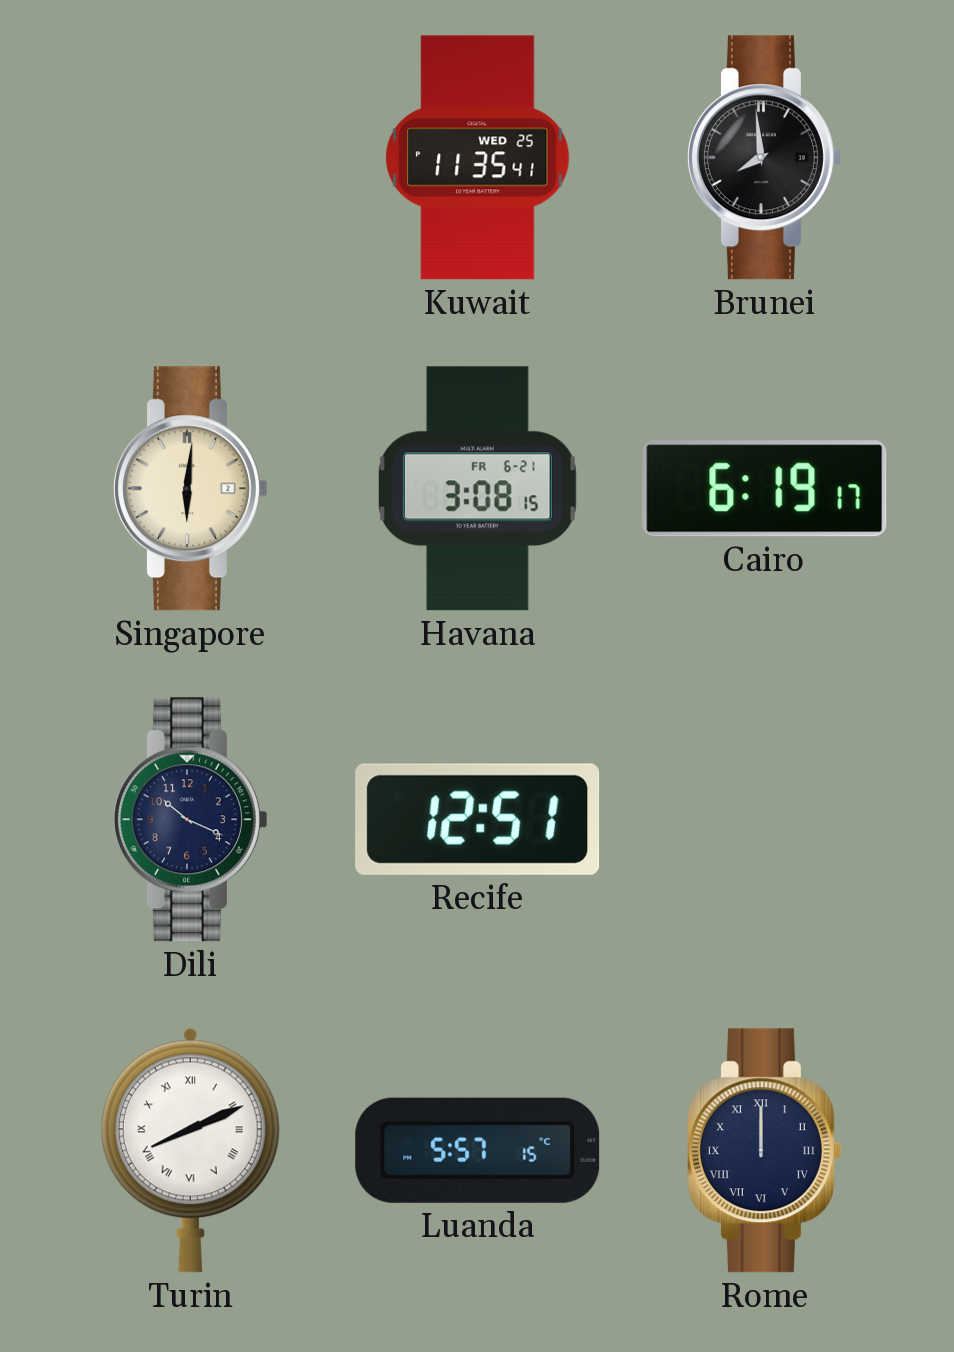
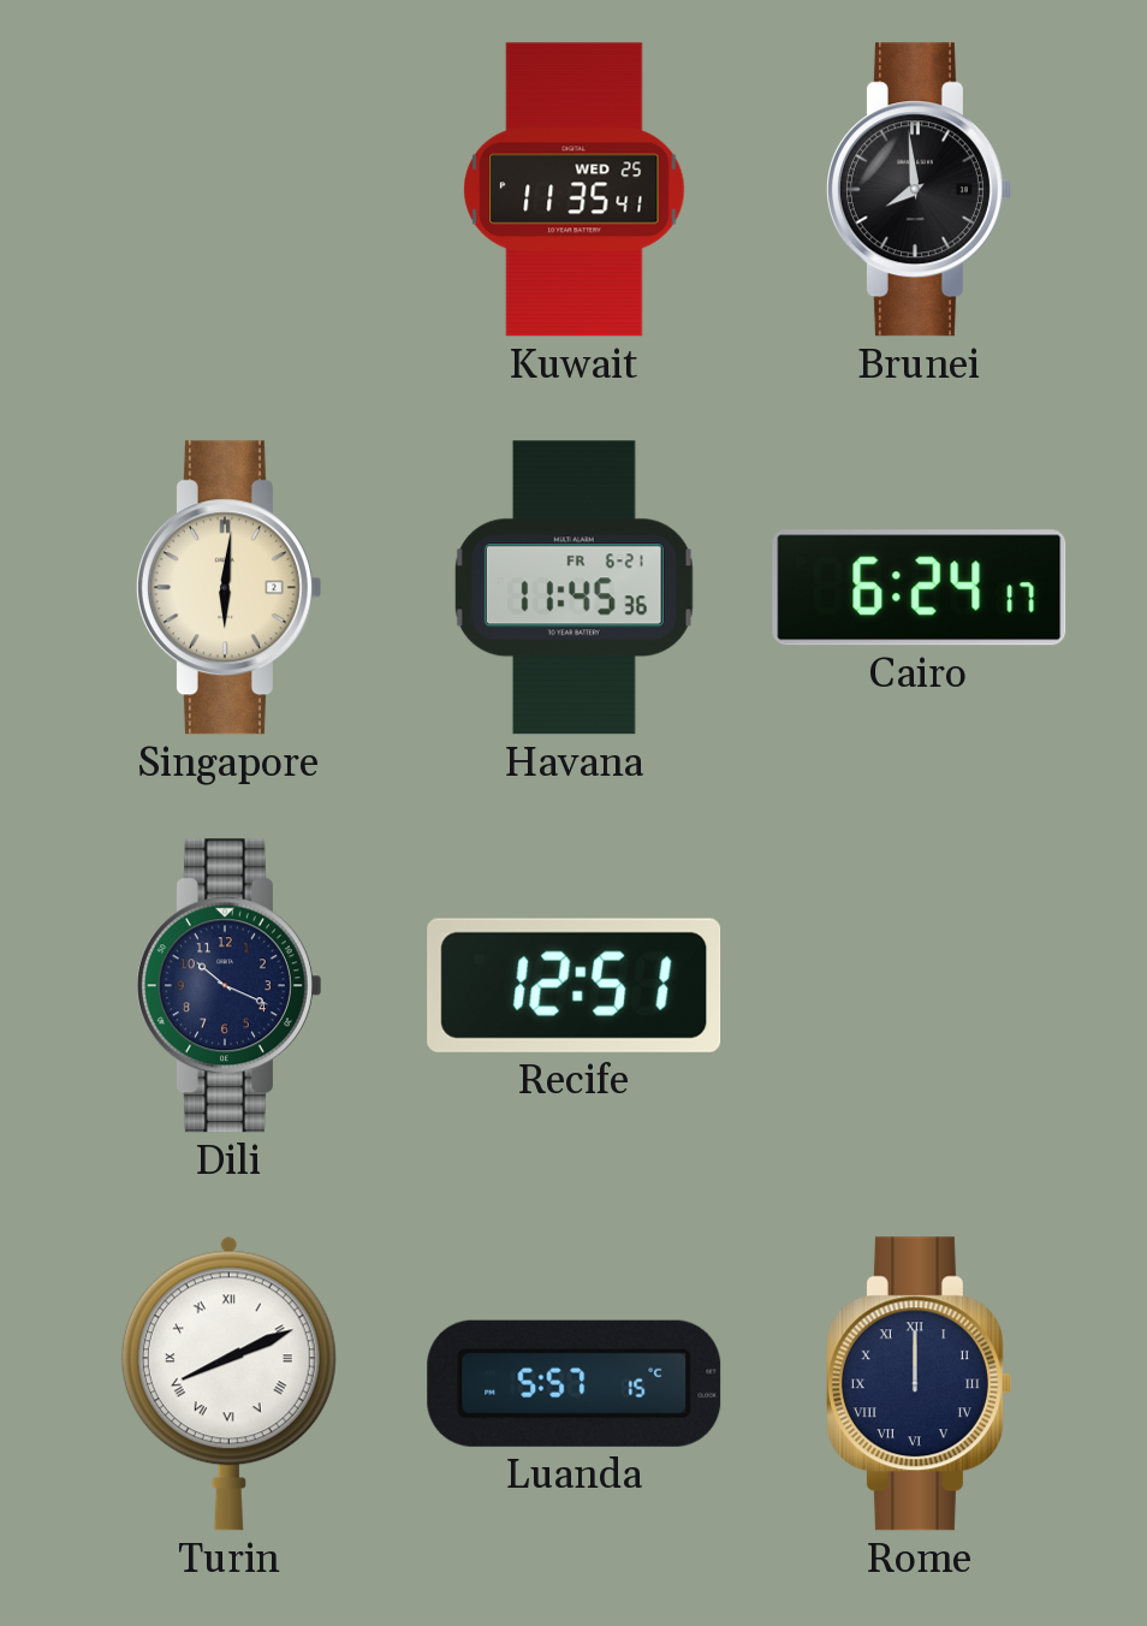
Havana: 3:08 -> 11:45
Cairo: 6:19 -> 6:24
